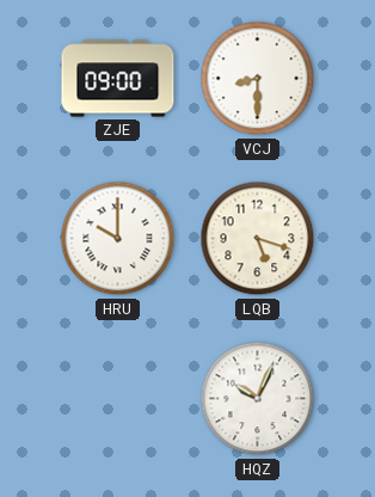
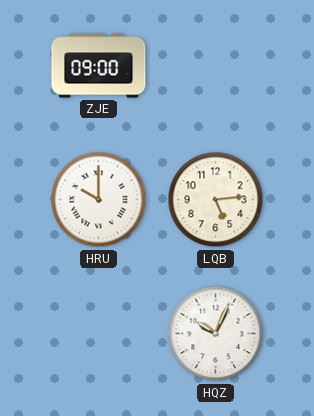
VCJ: 8:30 -> none
LQB: 5:18 -> 5:14
